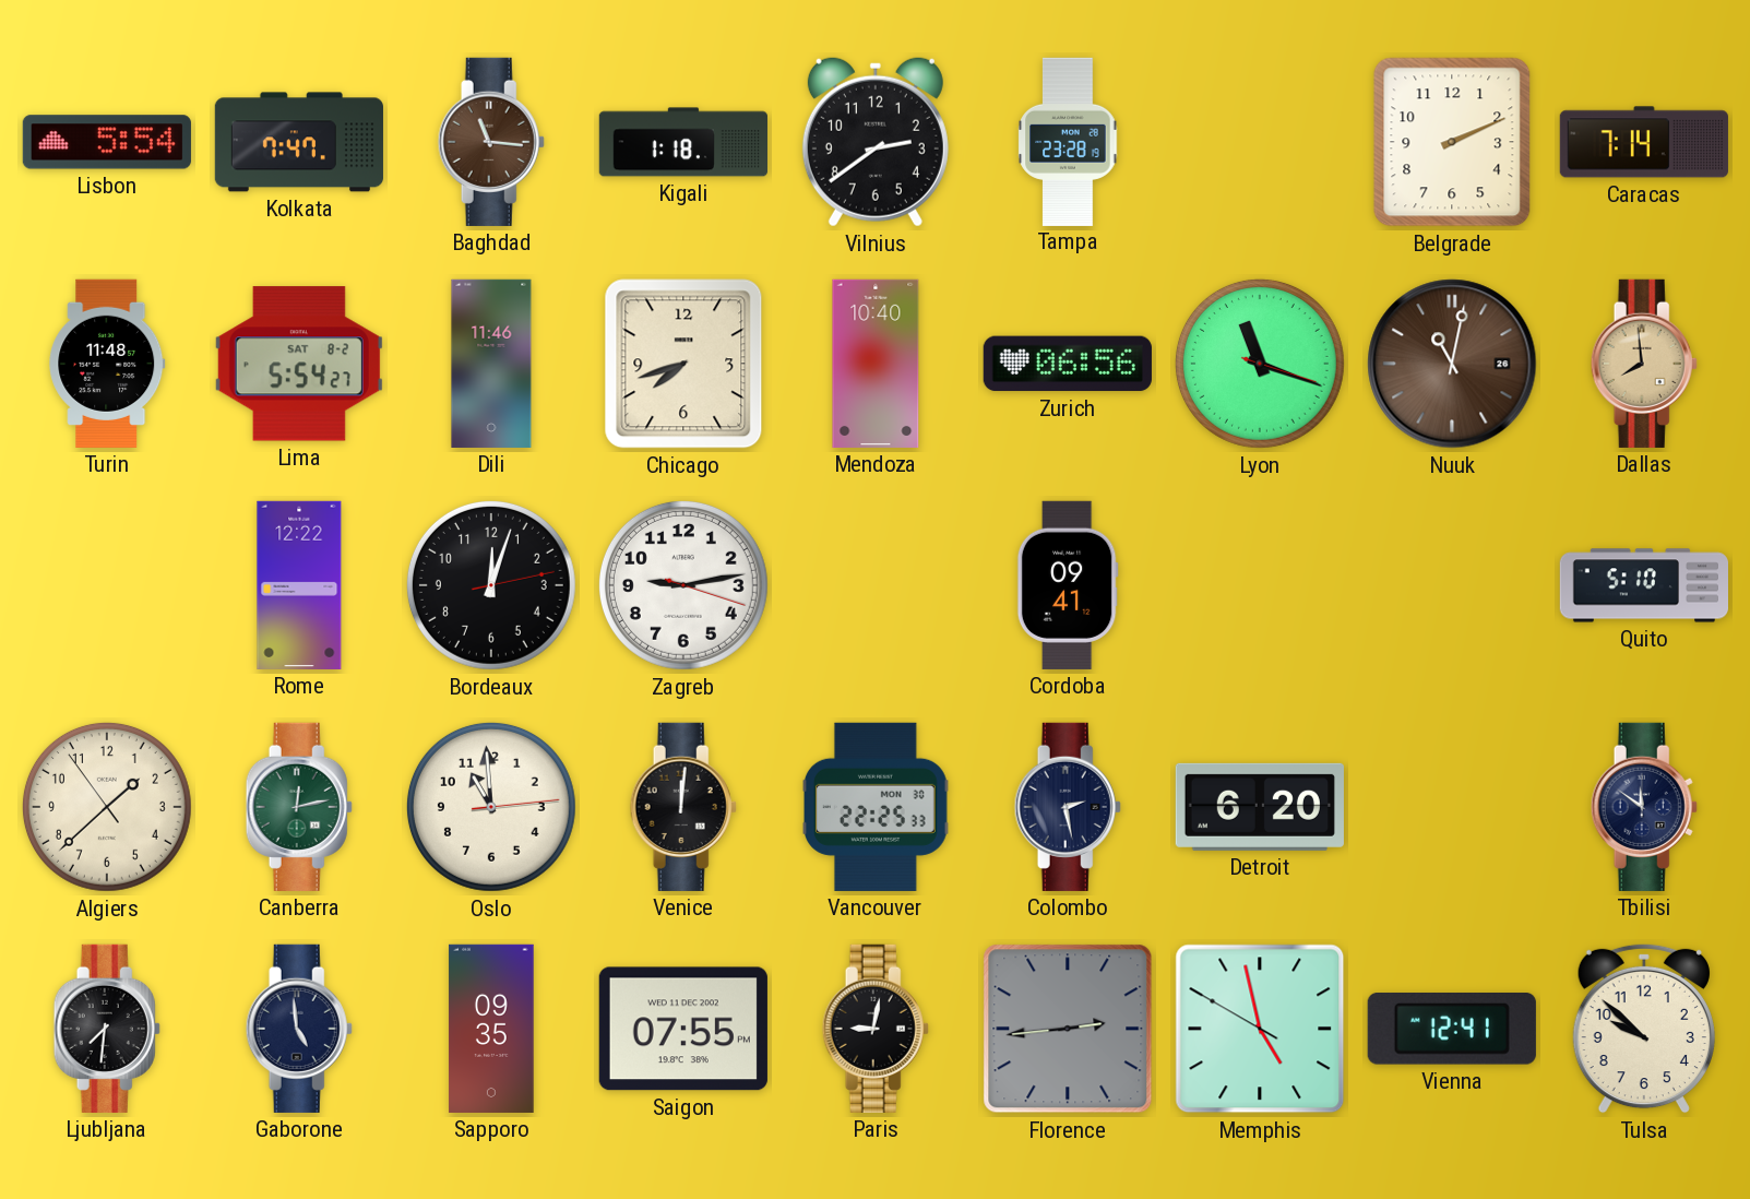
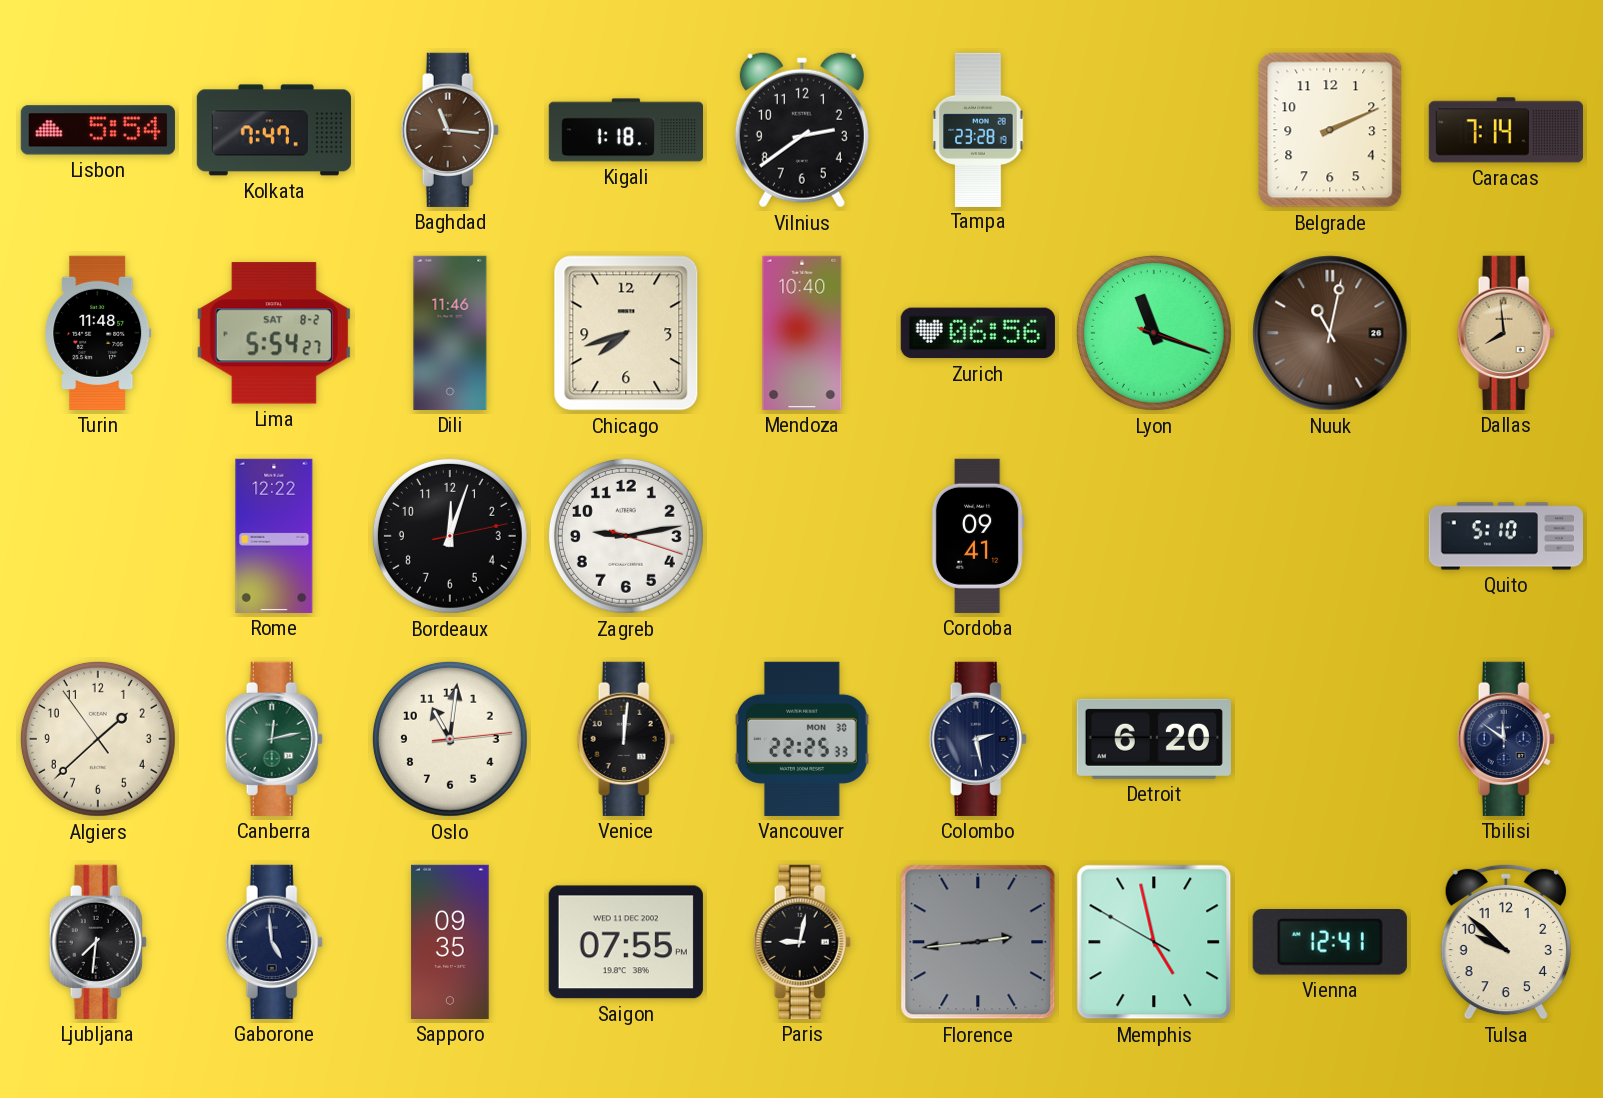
Oslo: 10:59 -> 11:01
